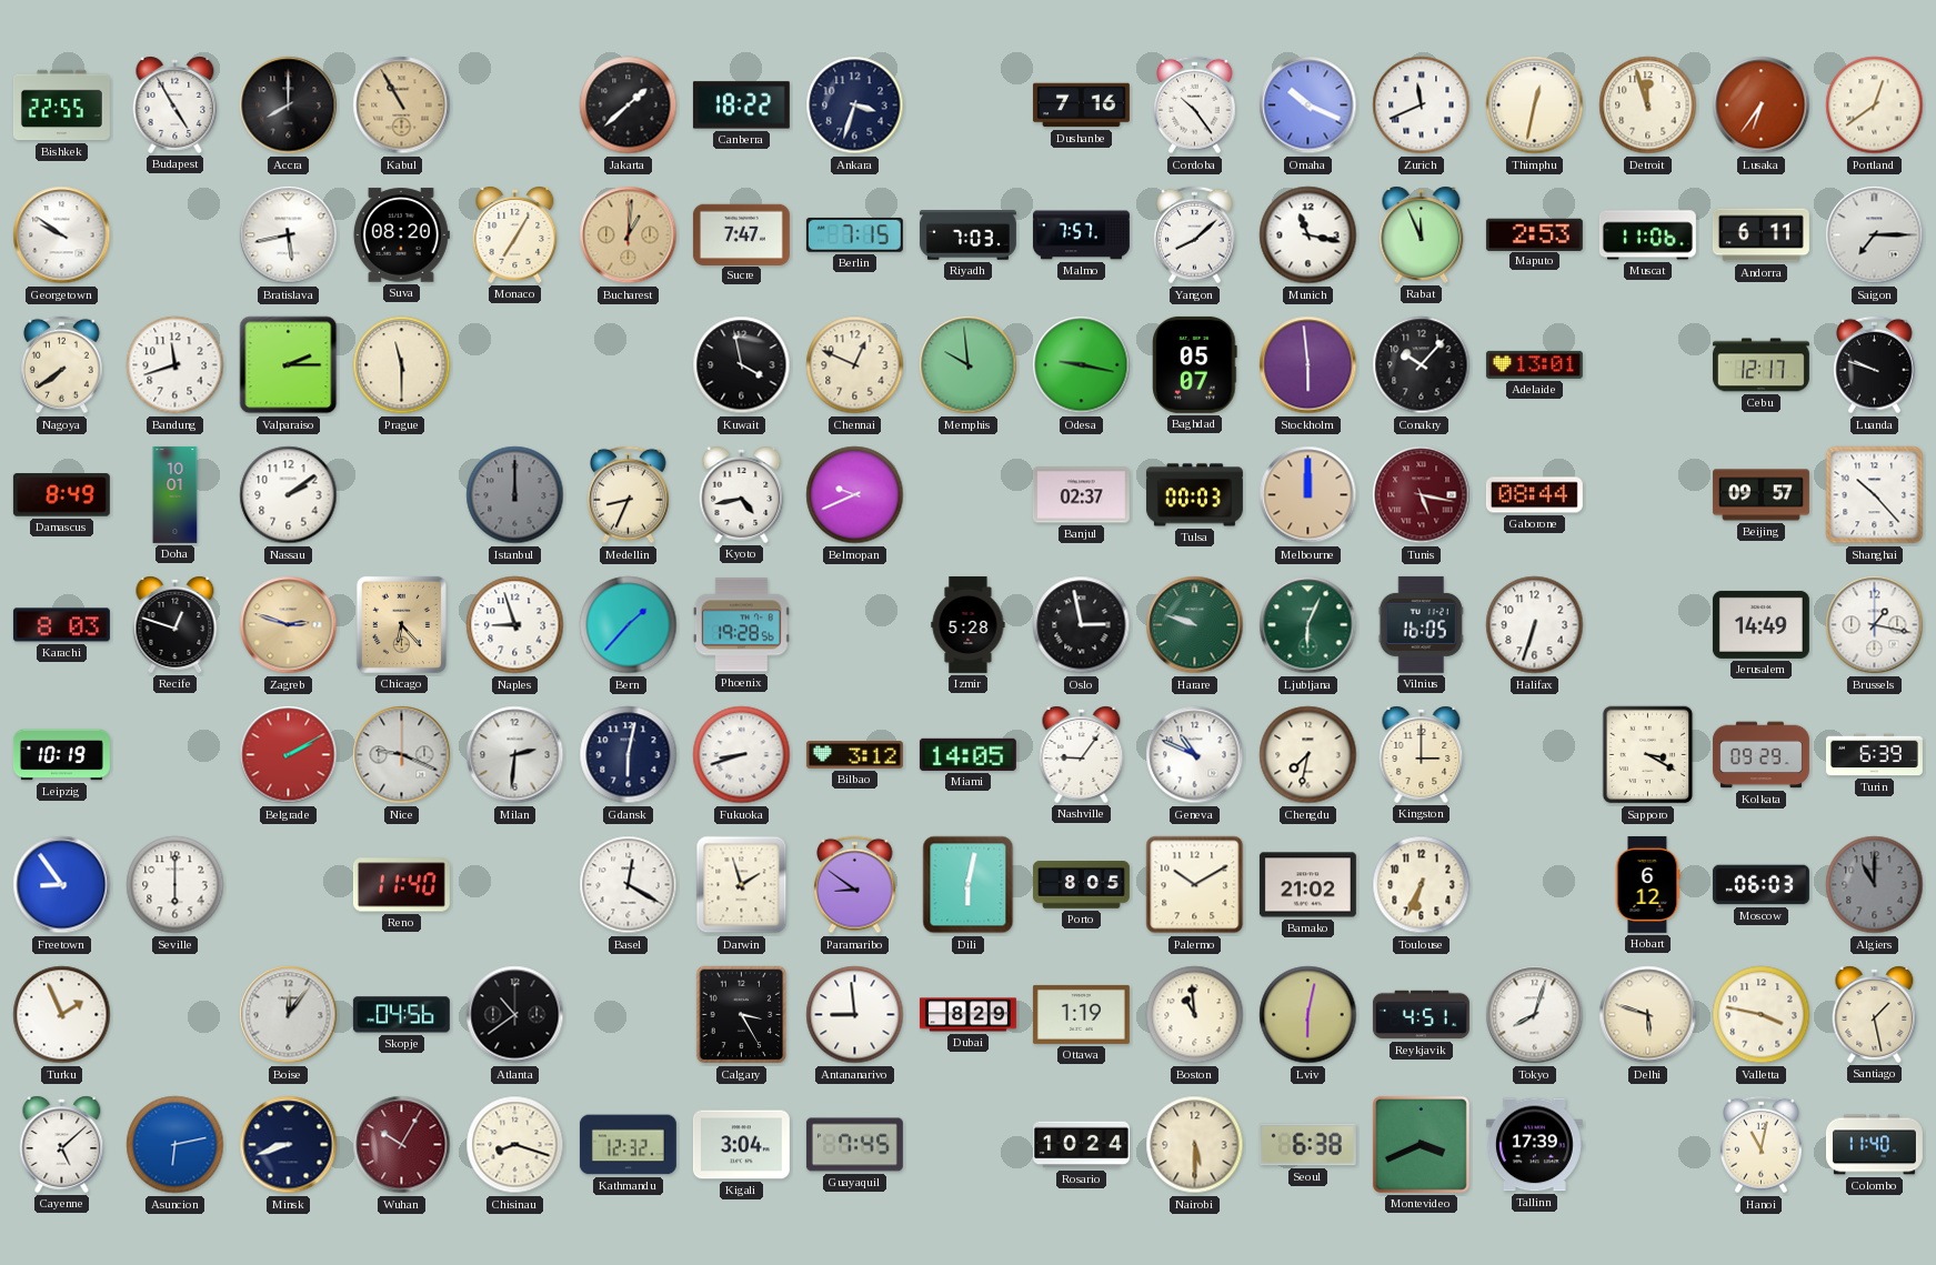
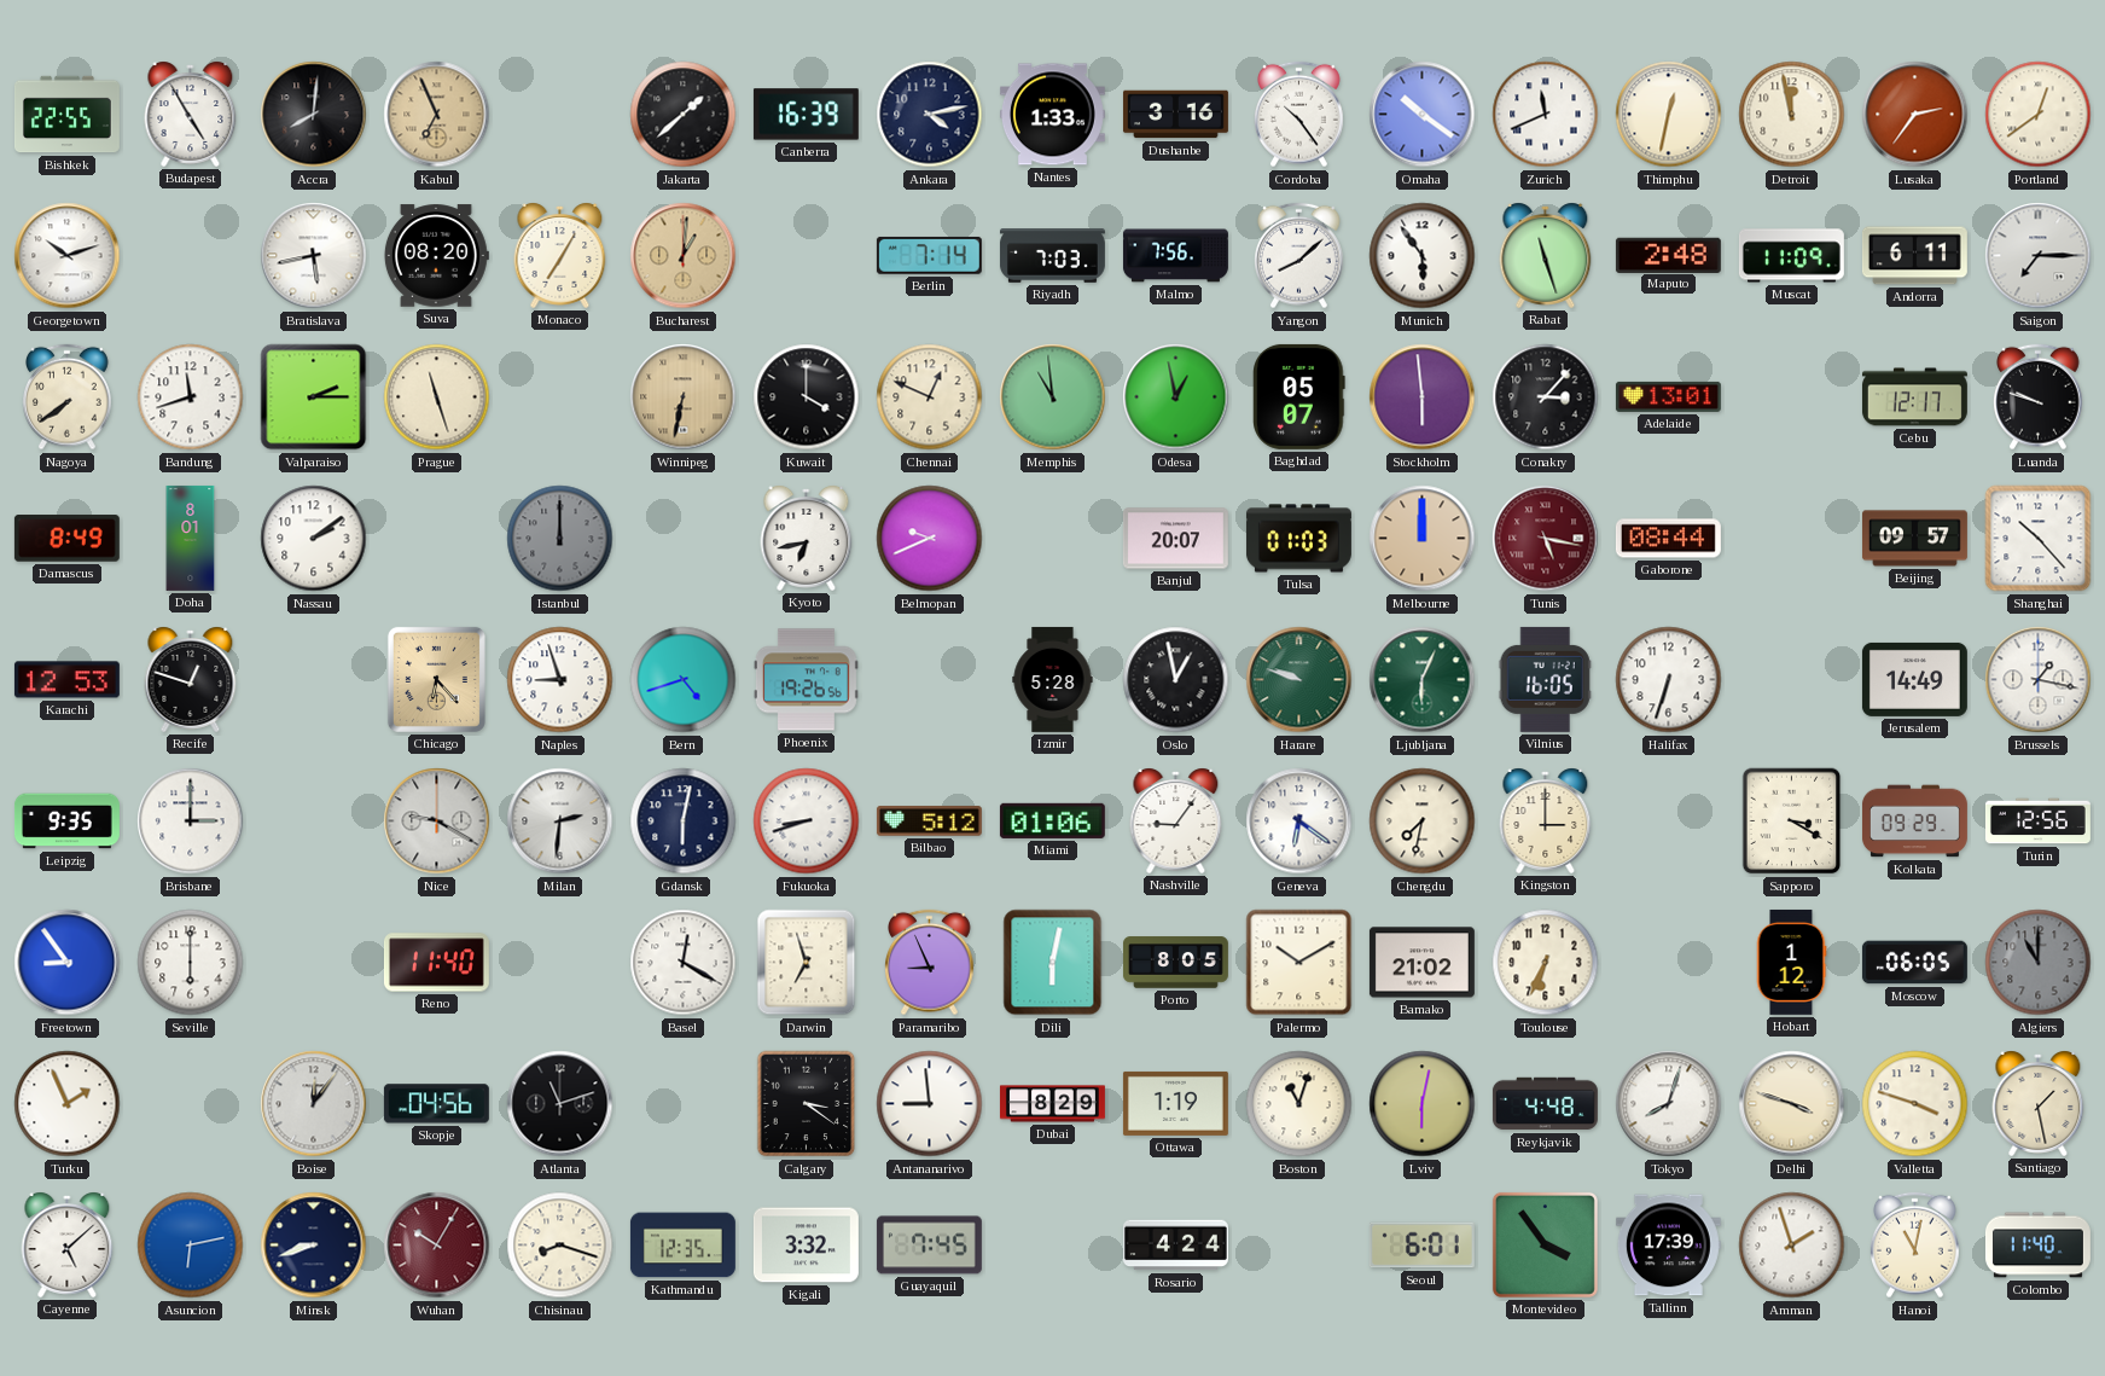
Accra: 8:00 -> 8:01
Kabul: 10:55 -> 6:56
Canberra: 18:22 -> 16:39
Ankara: 3:33 -> 4:13
Nantes: none -> 1:33
Dushanbe: 7:16 -> 3:16
Omaha: 10:19 -> 10:21
Detroit: 11:57 -> 11:58
Lusaka: 6:36 -> 2:36
Georgetown: 9:51 -> 10:12
Sucre: 7:47 -> none
Berlin: 7:15 -> 7:14
Malmo: 7:57 -> 7:56
Munich: 11:17 -> 5:54
Rabat: 11:56 -> 11:27
Maputo: 2:53 -> 2:48
Muscat: 11:06 -> 11:09
Prague: 11:30 -> 11:27
Winnipeg: none -> 6:32
Kuwait: 3:58 -> 4:00
Memphis: 9:59 -> 10:59
Odesa: 9:17 -> 12:58
Conakry: 10:07 -> 3:07
Doha: 10:01 -> 8:01
Medellin: 8:34 -> none
Kyoto: 4:43 -> 6:43
Banjul: 02:37 -> 20:07
Tulsa: 00:03 -> 01:03
Karachi: 8:03 -> 12:53
Zagreb: 2:48 -> none
Bern: 1:37 -> 4:42
Phoenix: 19:28 -> 19:26
Oslo: 2:58 -> 12:58
Leipzig: 10:19 -> 9:35
Brisbane: none -> 3:00
Belgrade: 2:10 -> none
Nice: 9:19 -> 9:20
Bilbao: 3:12 -> 5:12
Miami: 14:05 -> 01:06
Geneva: 10:49 -> 6:21
Turin: 6:39 -> 12:56
Darwin: 1:57 -> 6:57
Paramaribo: 8:51 -> 8:56
Hobart: 6:12 -> 1:12
Moscow: 06:03 -> 06:05
Atlanta: 10:39 -> 11:12
Calgary: 3:25 -> 3:21
Boston: 10:59 -> 11:03
Reykjavik: 4:51 -> 4:48
Delhi: 5:48 -> 3:48
Valletta: 3:47 -> 3:48
Kathmandu: 12:32 -> 12:35
Kigali: 3:04 -> 3:32
Rosario: 10:24 -> 4:24
Nairobi: 5:30 -> none
Seoul: 6:38 -> 6:01
Montevideo: 3:41 -> 3:54
Amman: none -> 1:57
